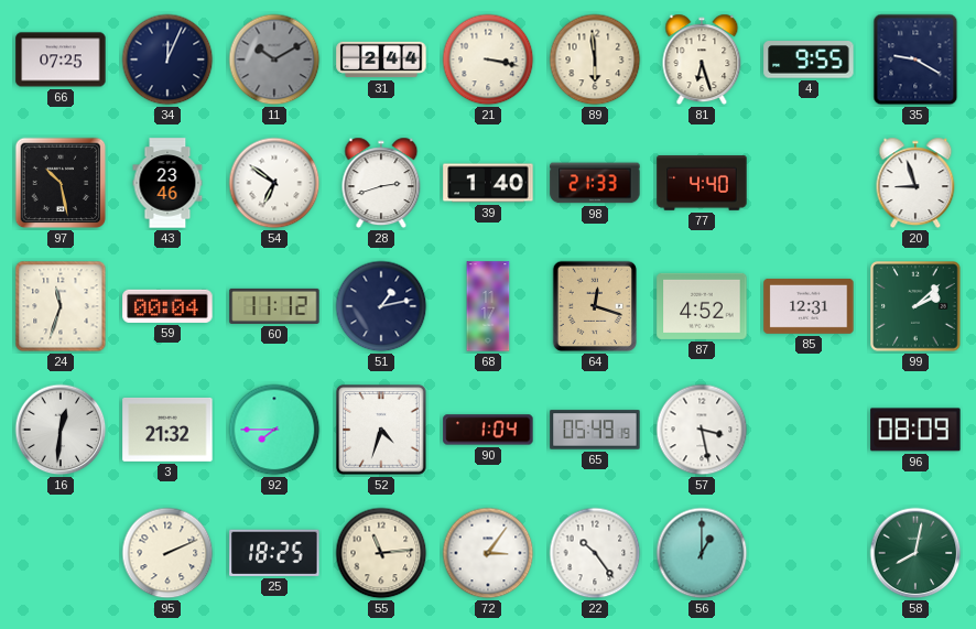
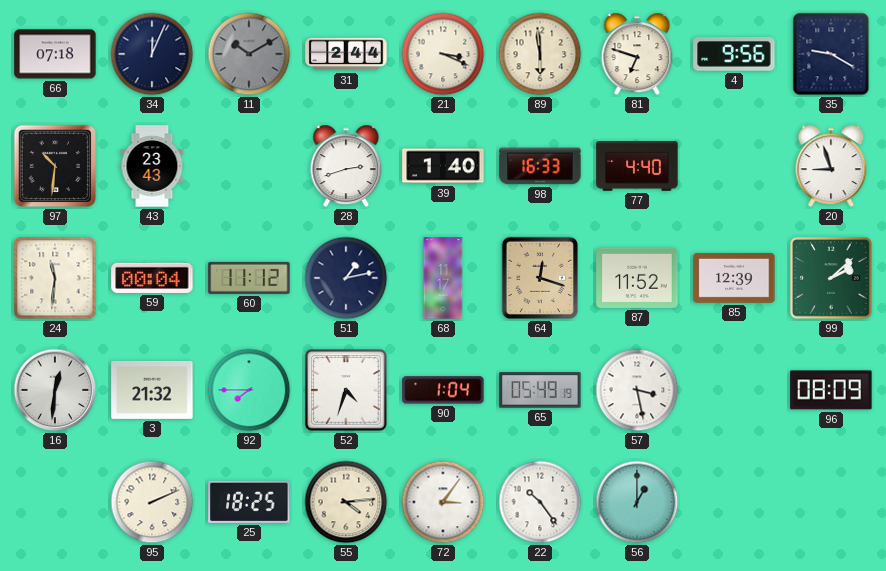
66: 07:25 -> 07:18
21: 3:17 -> 3:19
81: 6:27 -> 6:48
4: 9:55 -> 9:56
97: 10:28 -> 10:31
43: 23:46 -> 23:43
54: 6:51 -> none
98: 21:33 -> 16:33
24: 11:33 -> 11:31
87: 4:52 -> 11:52
85: 12:31 -> 12:39
55: 11:14 -> 4:14
58: 8:02 -> none
